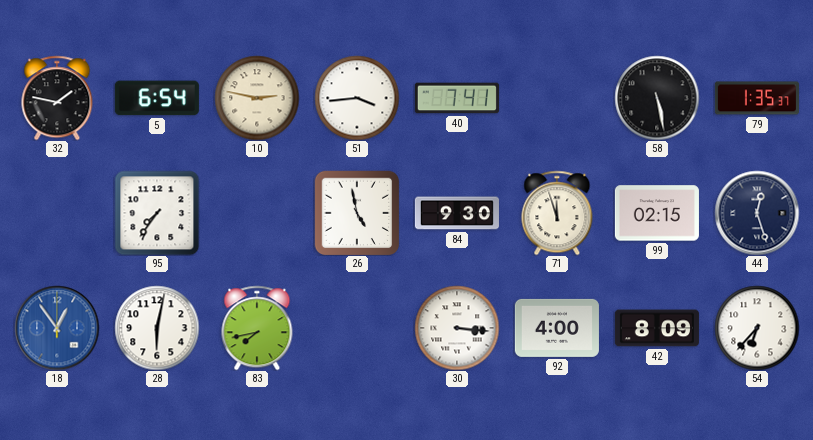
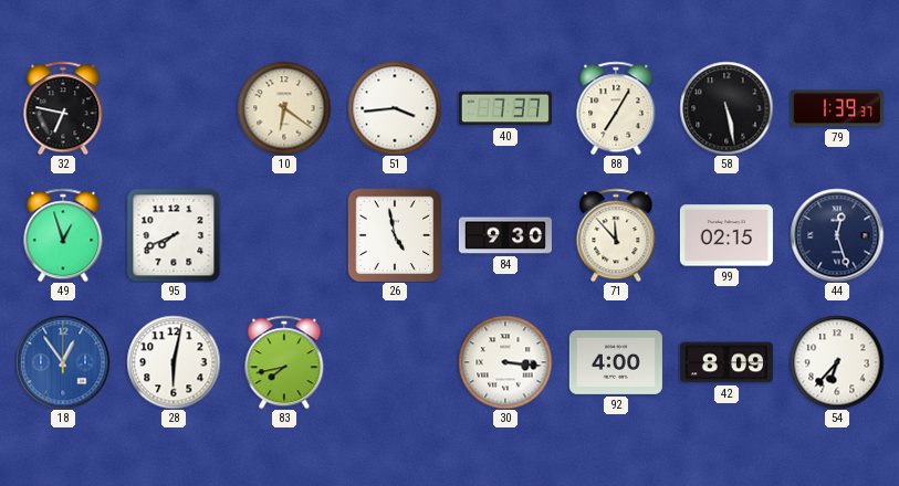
32: 1:47 -> 6:47
5: 6:54 -> none
10: 2:47 -> 6:21
40: 7:41 -> 7:37
88: none -> 7:05
79: 1:35 -> 1:39
49: none -> 12:57
95: 7:36 -> 7:41
71: 11:57 -> 11:53
